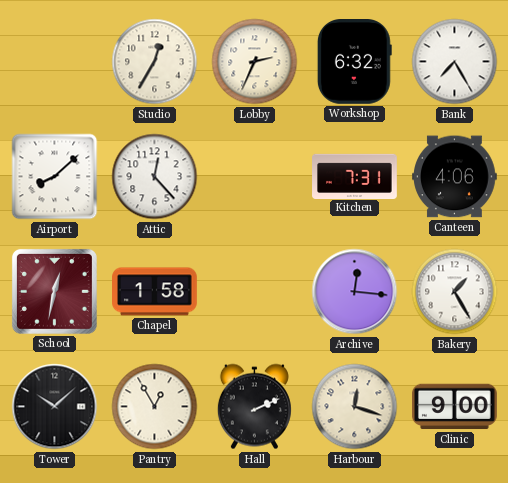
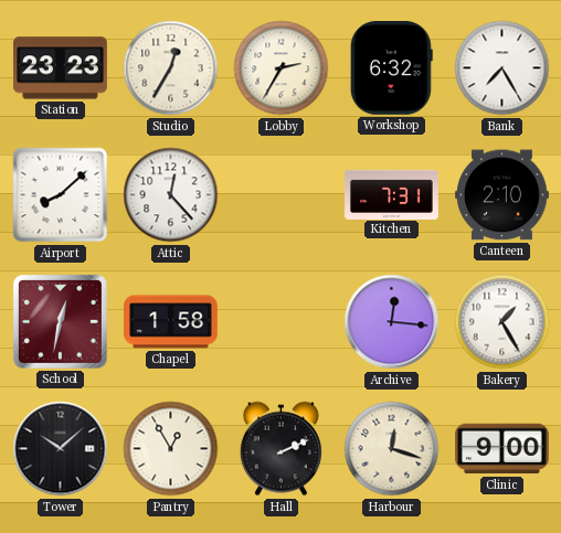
Station: none -> 23:23
Lobby: 2:34 -> 2:35
Canteen: 4:06 -> 2:10
